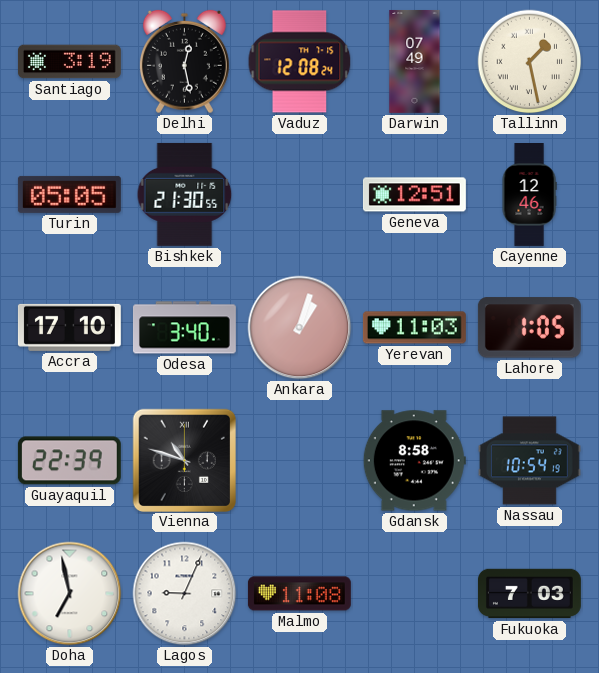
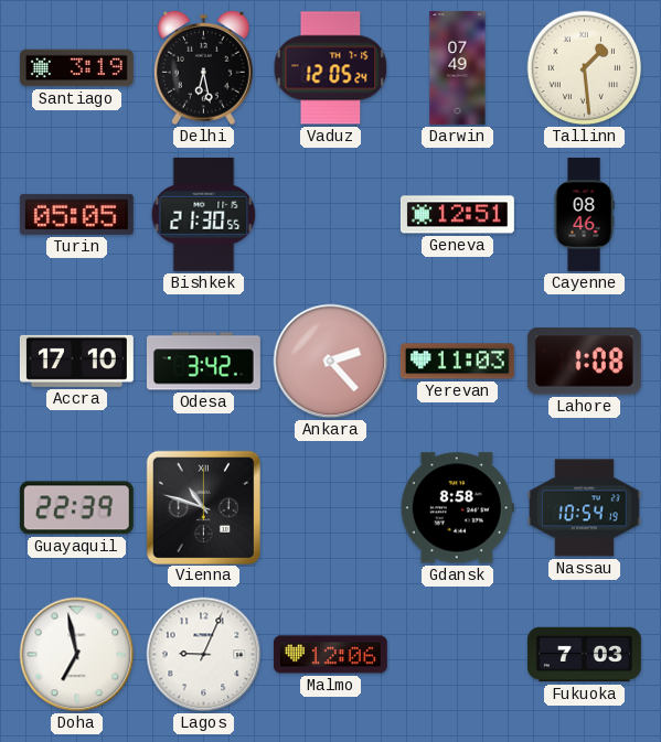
Delhi: 12:28 -> 6:28
Vaduz: 12:08 -> 12:05
Tallinn: 1:28 -> 1:29
Cayenne: 12:46 -> 08:46
Odesa: 3:40 -> 3:42
Ankara: 1:03 -> 2:23
Lahore: 1:05 -> 1:08
Malmo: 11:08 -> 12:06
